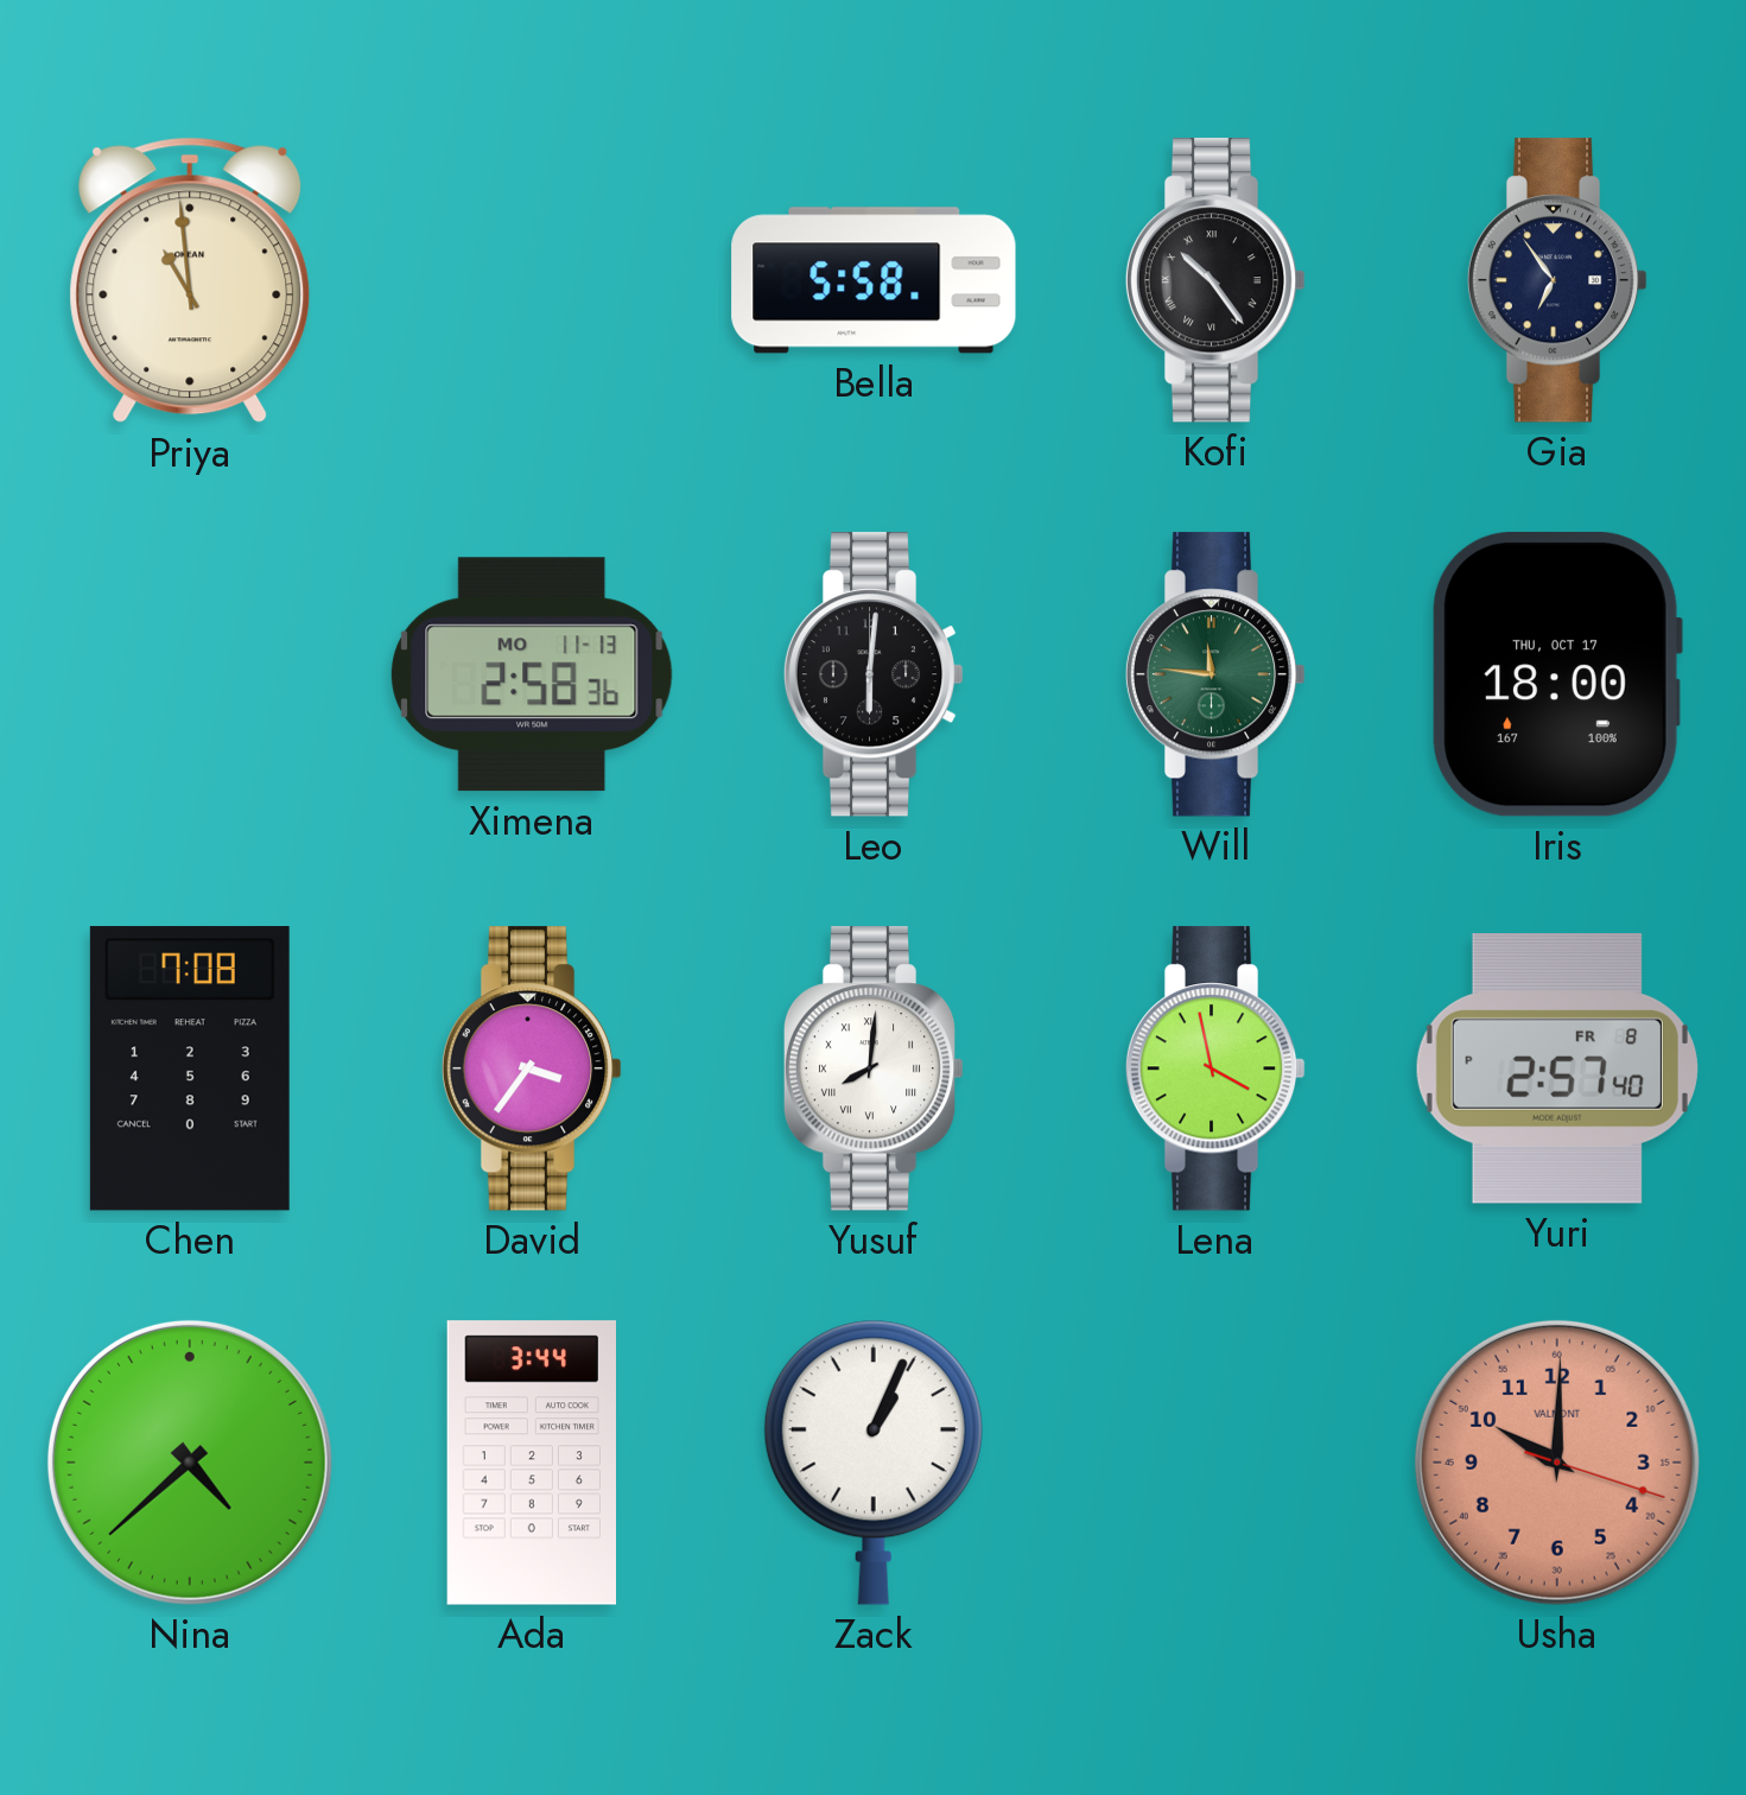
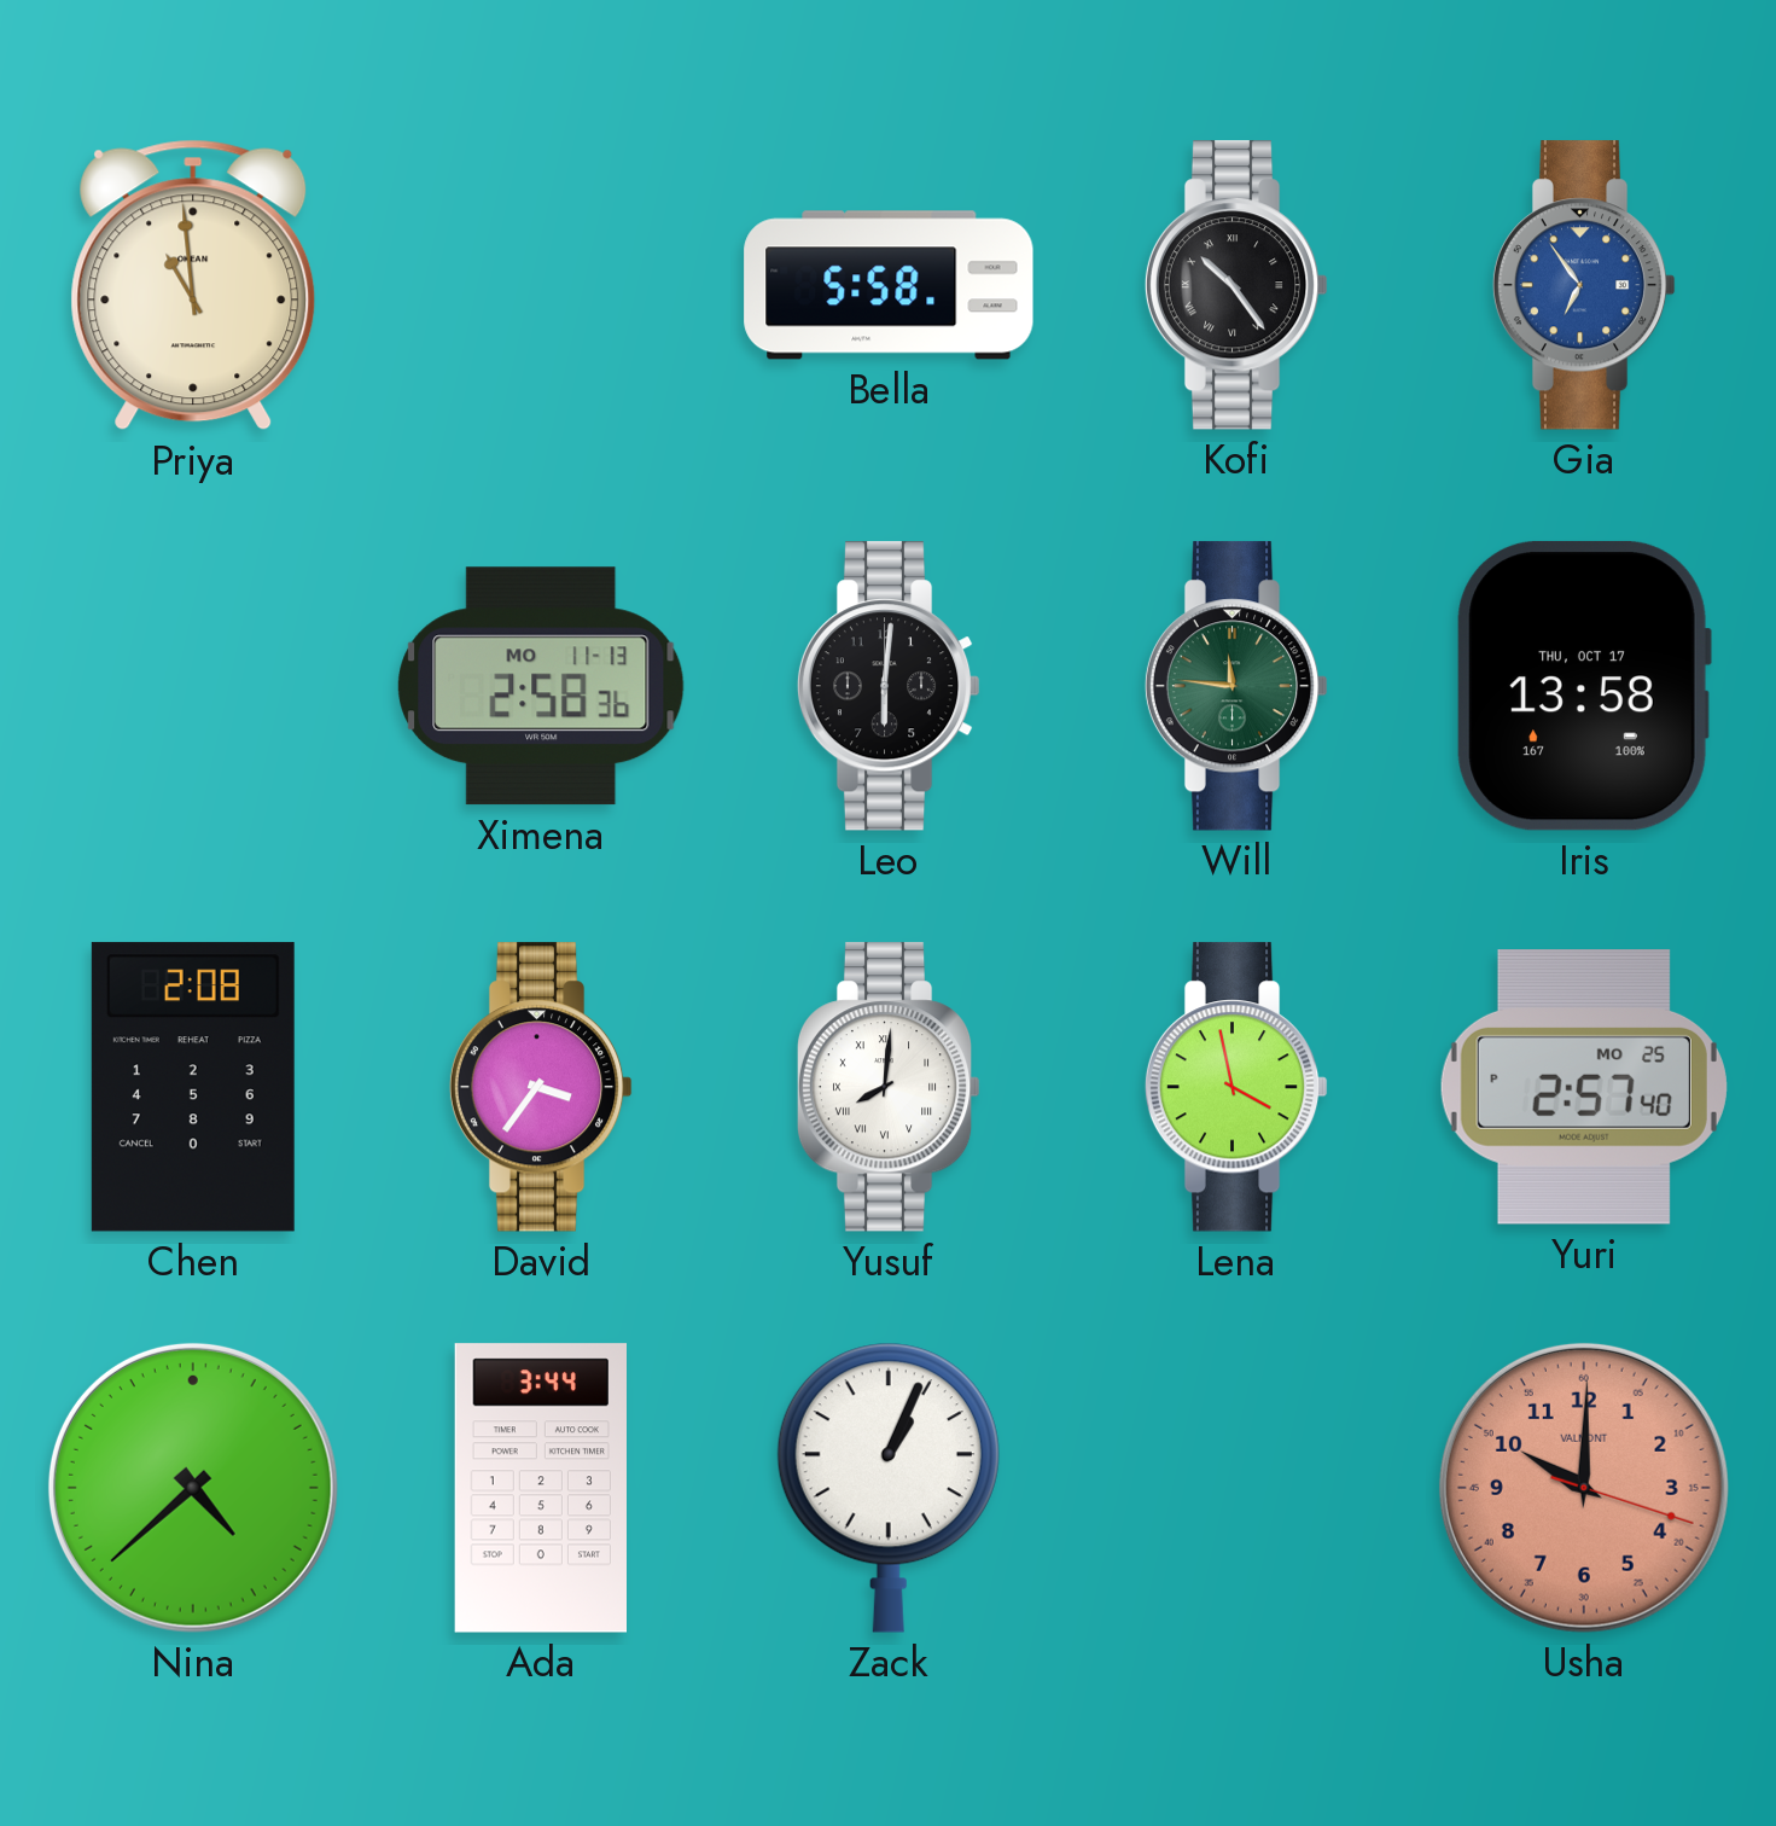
Gia dial: navy -> blue
Iris: 18:00 -> 13:58
Chen: 7:08 -> 2:08
Yuri date: FR 8 -> MO 25
